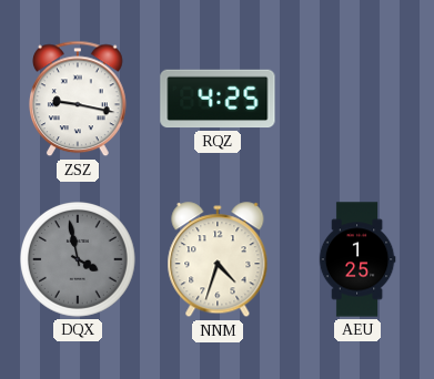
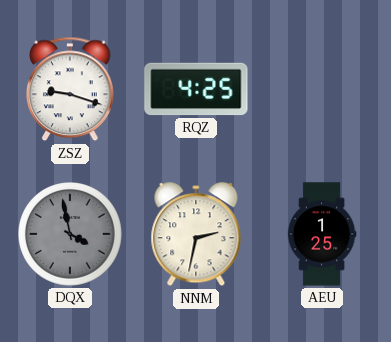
ZSZ: 9:17 -> 9:18
NNM: 4:33 -> 2:32
